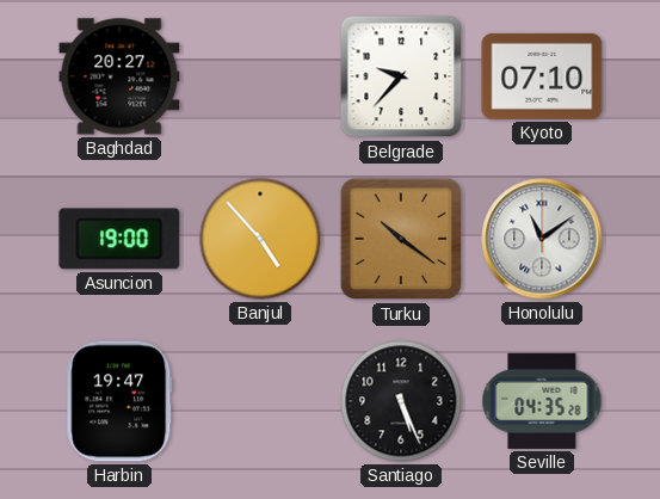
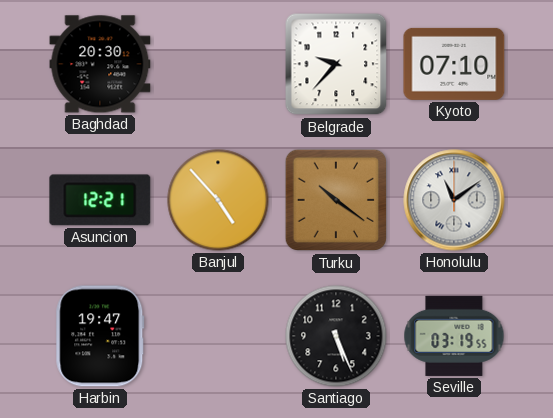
Baghdad: 20:27 -> 20:30
Asuncion: 19:00 -> 12:21
Seville: 04:35 -> 03:19
